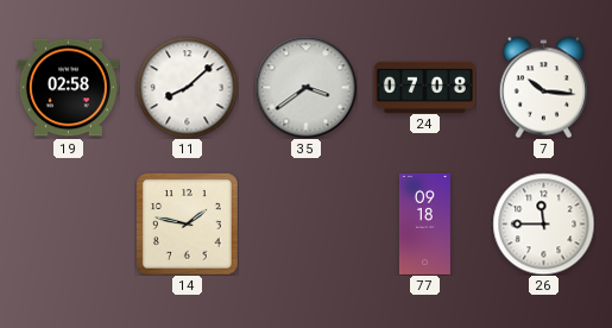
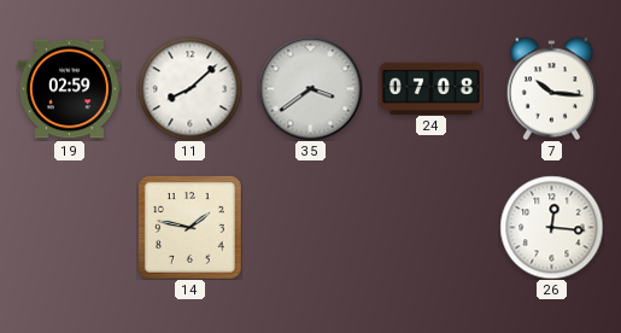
19: 02:58 -> 02:59
77: 09:18 -> none
26: 11:45 -> 12:16
